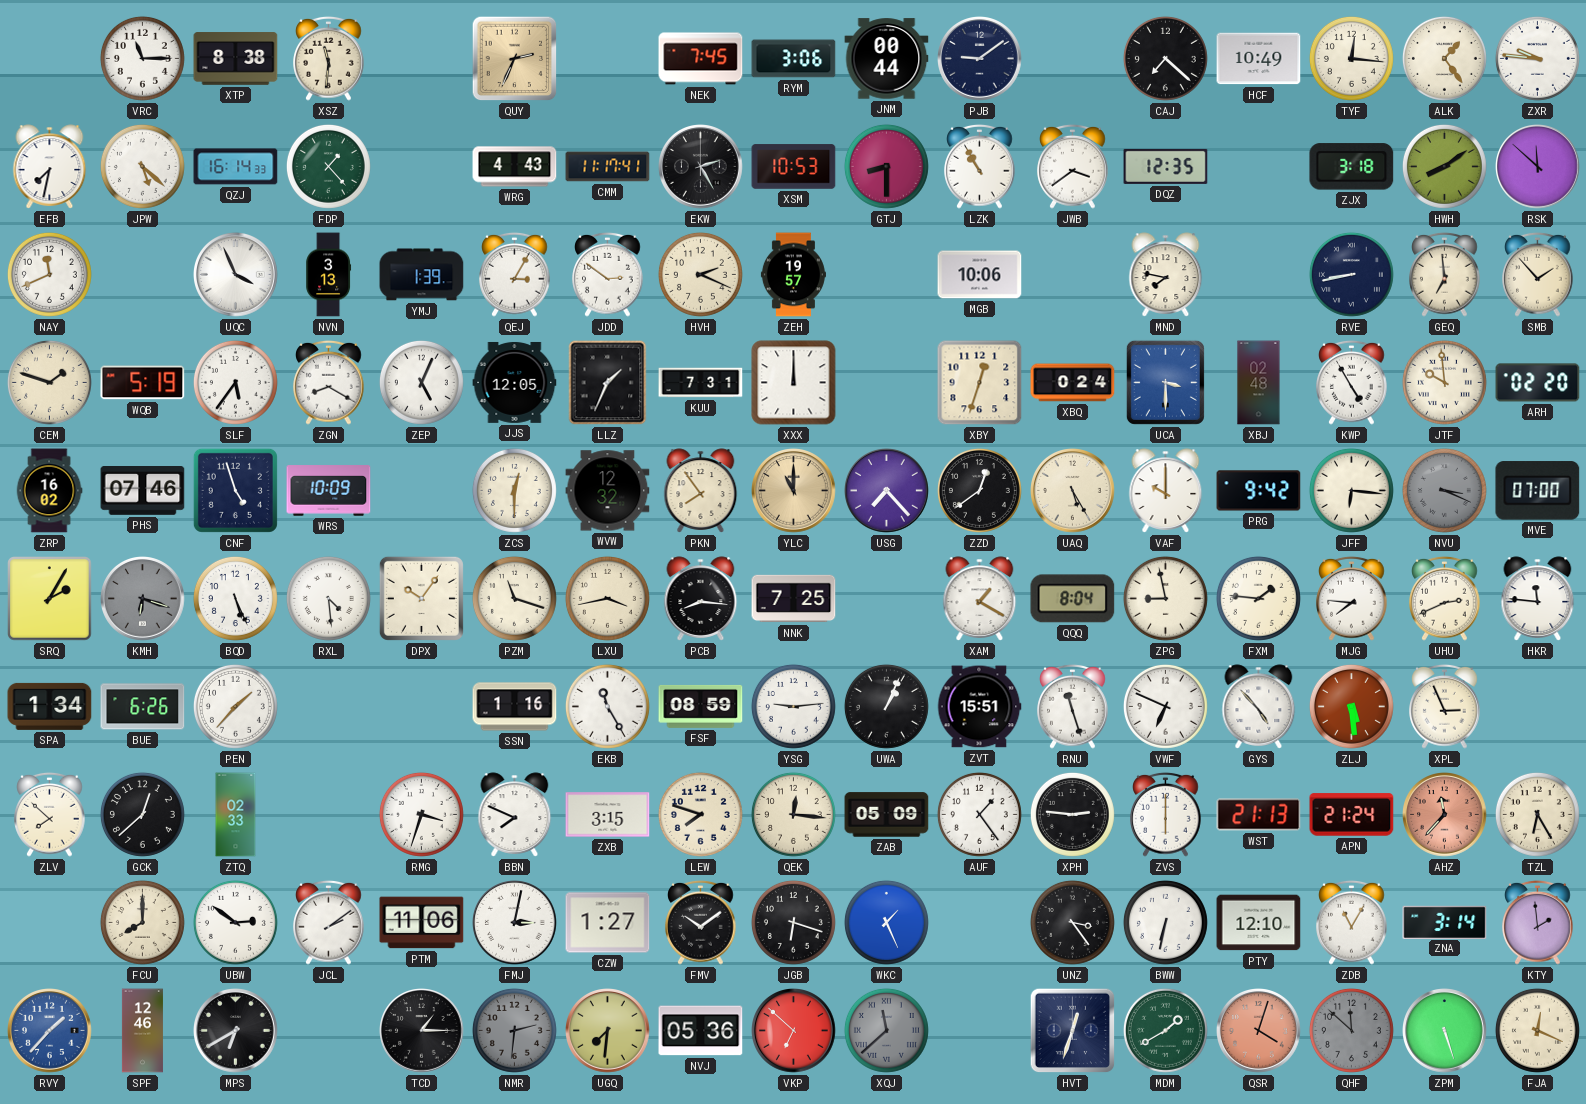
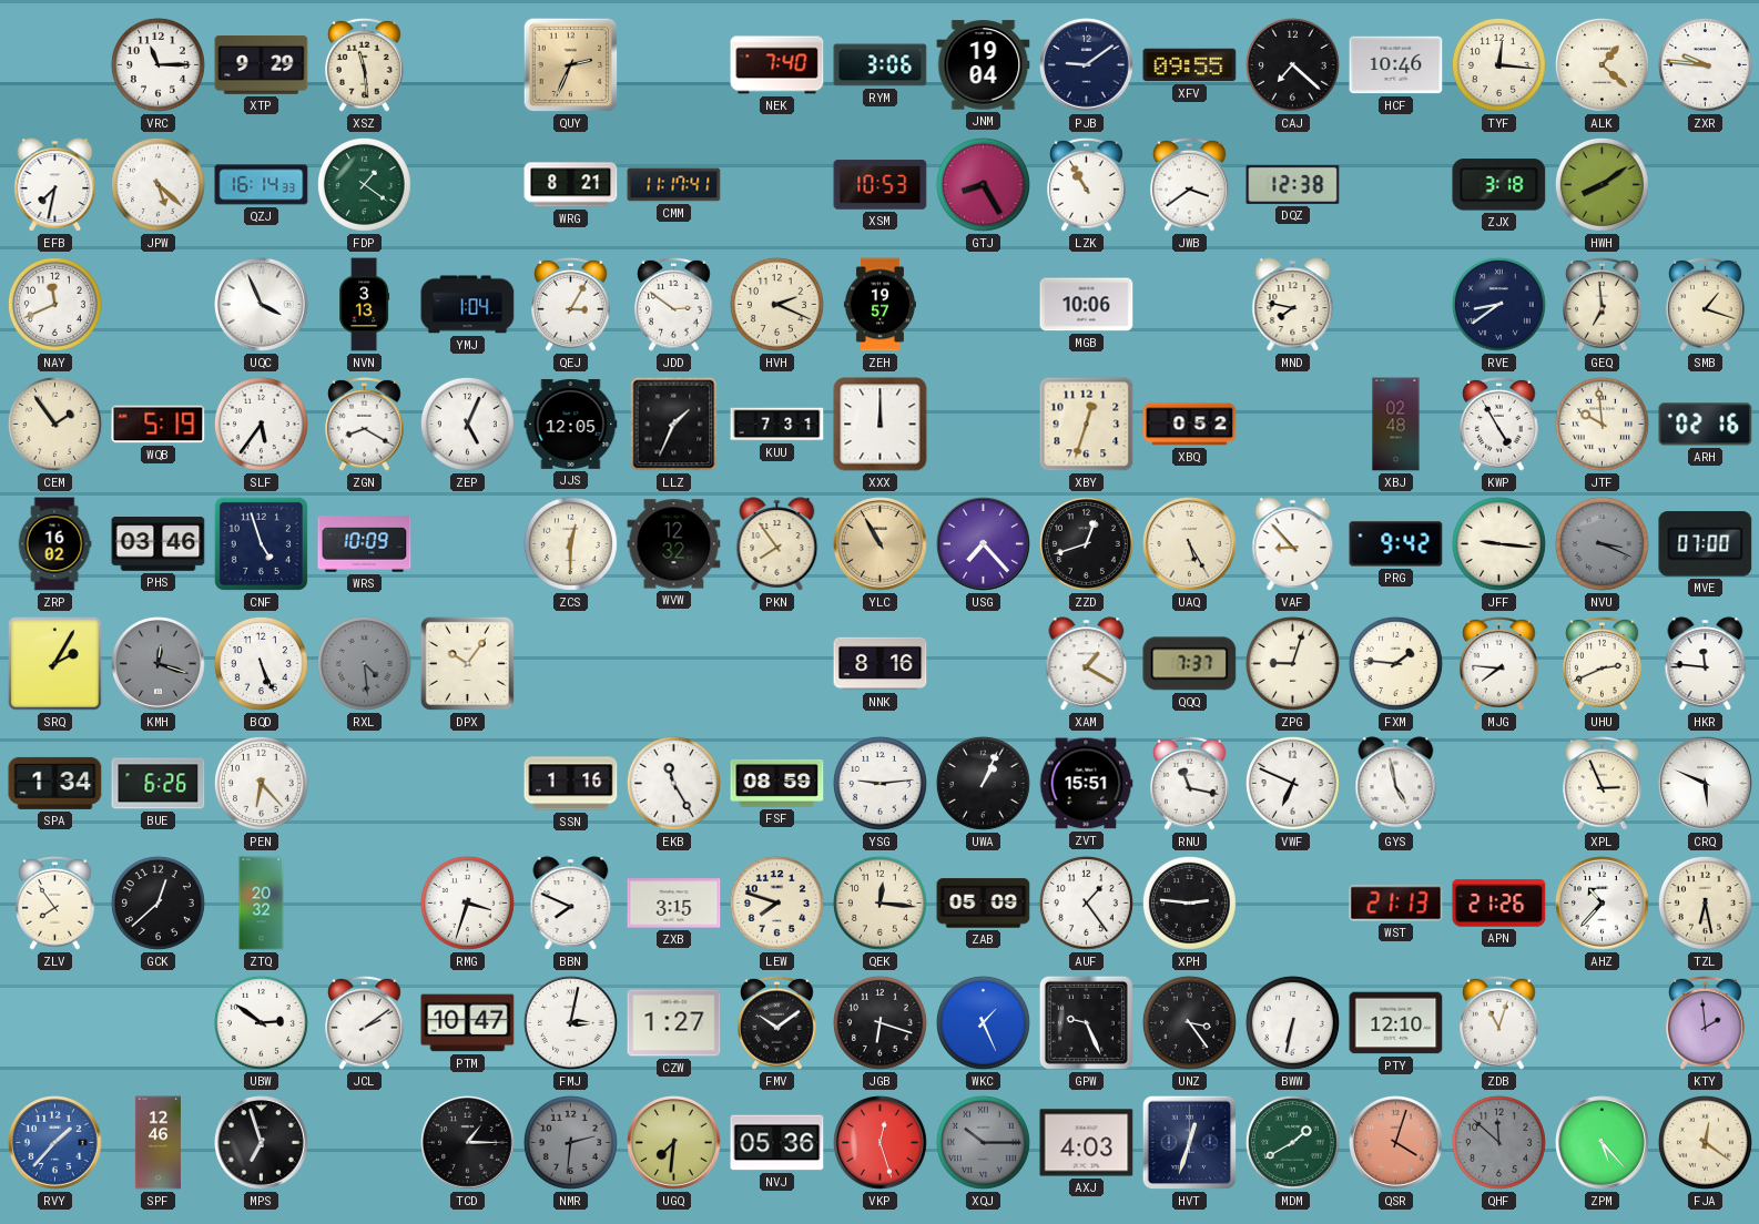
XTP: 8:38 -> 9:29
XSZ: 11:31 -> 11:29
NEK: 7:45 -> 7:40
JNM: 00:44 -> 19:04
XFV: none -> 09:55
HCF: 10:49 -> 10:46
ALK: 1:24 -> 1:22
FDP: 1:23 -> 1:21
WRG: 4:43 -> 8:21
EKW: 2:25 -> none
GTJ: 8:30 -> 8:25
DQZ: 12:35 -> 12:38
RSK: 11:52 -> none
YMJ: 1:39 -> 1:04
RVE: 8:43 -> 8:39
SMB: 1:53 -> 1:18
CEM: 1:48 -> 1:54
XBQ: 0:24 -> 0:52
UCA: 3:30 -> none
ARH: 02:20 -> 02:16
PHS: 07:46 -> 03:46
YLC: 11:00 -> 10:55
ZZD: 12:39 -> 12:42
VAF: 10:00 -> 8:53
JFF: 6:16 -> 9:16
KMH: 6:18 -> 12:18
RXL dial: white -> grey
PZM: 11:18 -> none
LXU: 3:43 -> none
PCB: 8:16 -> none
NNK: 7:25 -> 8:16
QQQ: 8:04 -> 7:37
ZPG: 8:58 -> 9:03
PEN: 1:37 -> 6:23
RNU: 11:27 -> 11:17
GYS: 4:53 -> 4:58
ZLJ: 5:29 -> none
CRQ: none -> 5:49
ZLV: 7:52 -> 7:54
ZTQ: 02:33 -> 20:32
ZVS: 6:00 -> none
APN: 21:24 -> 21:26
AHZ: 11:37 -> 10:37
AHZ dial: salmon -> white
TZL: 6:25 -> 6:28
FCU: 8:00 -> none
PTM: 11:06 -> 10:47
GPW: none -> 9:26
ZDB: 11:05 -> 11:03
ZNA: 3:14 -> none
MPS: 6:40 -> 6:57
VKP: 6:52 -> 12:27
XQJ: 11:38 -> 10:15
AXJ: none -> 4:03
ZPM: 5:27 -> 5:23
FJA: 12:19 -> 12:21
